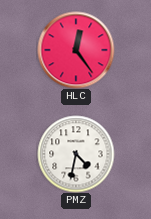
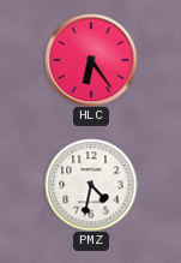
HLC: 12:24 -> 6:24
